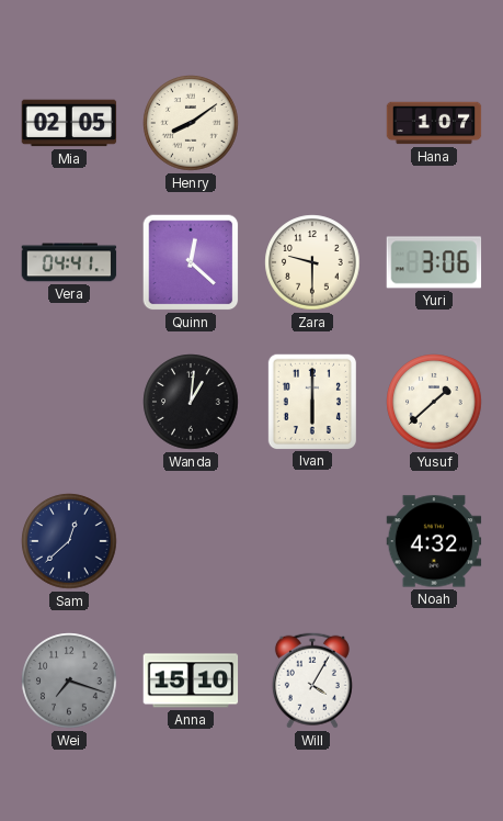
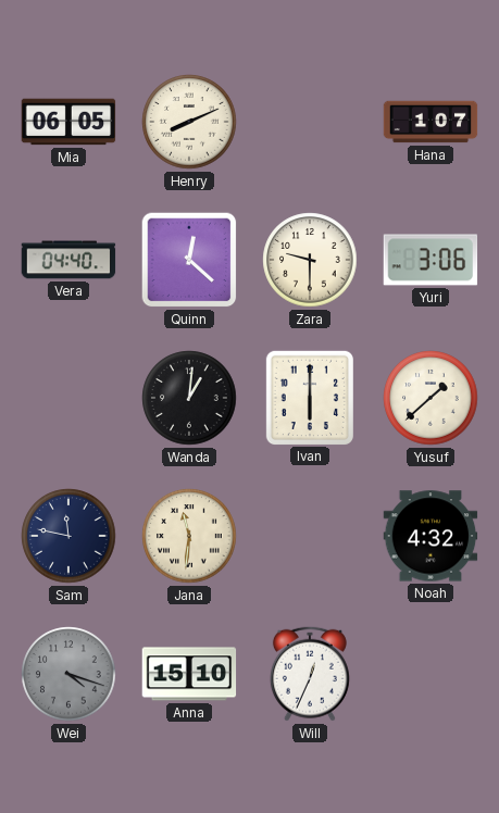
Mia: 02:05 -> 06:05
Henry: 8:09 -> 8:11
Vera: 04:41 -> 04:40
Sam: 12:38 -> 11:47
Jana: none -> 11:31
Wei: 7:18 -> 4:18
Will: 4:05 -> 12:34
